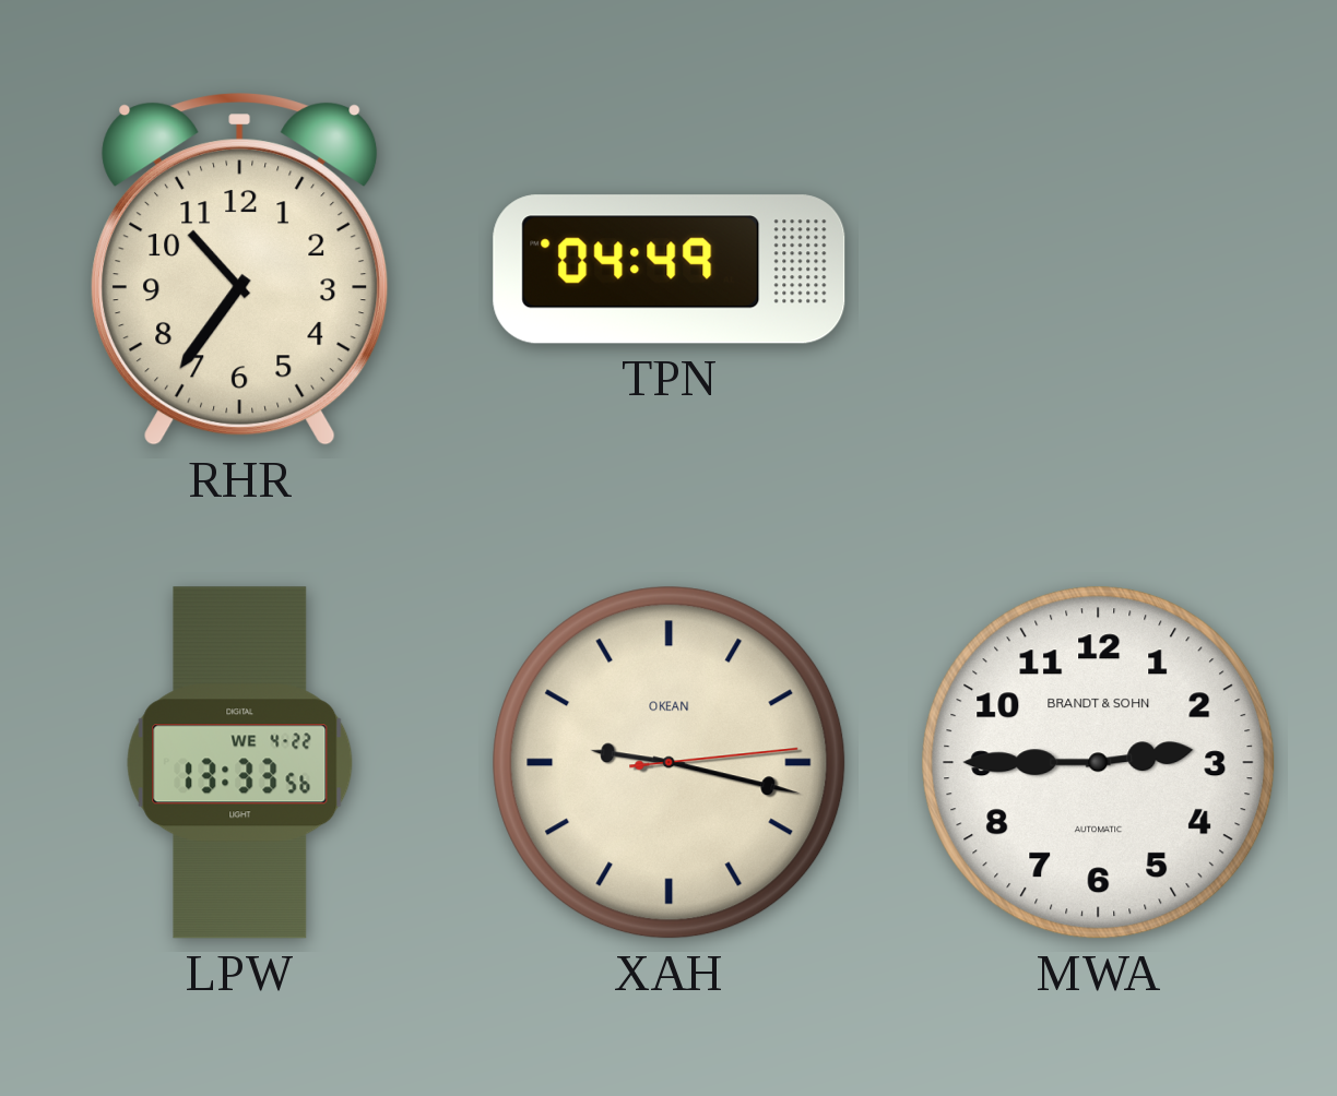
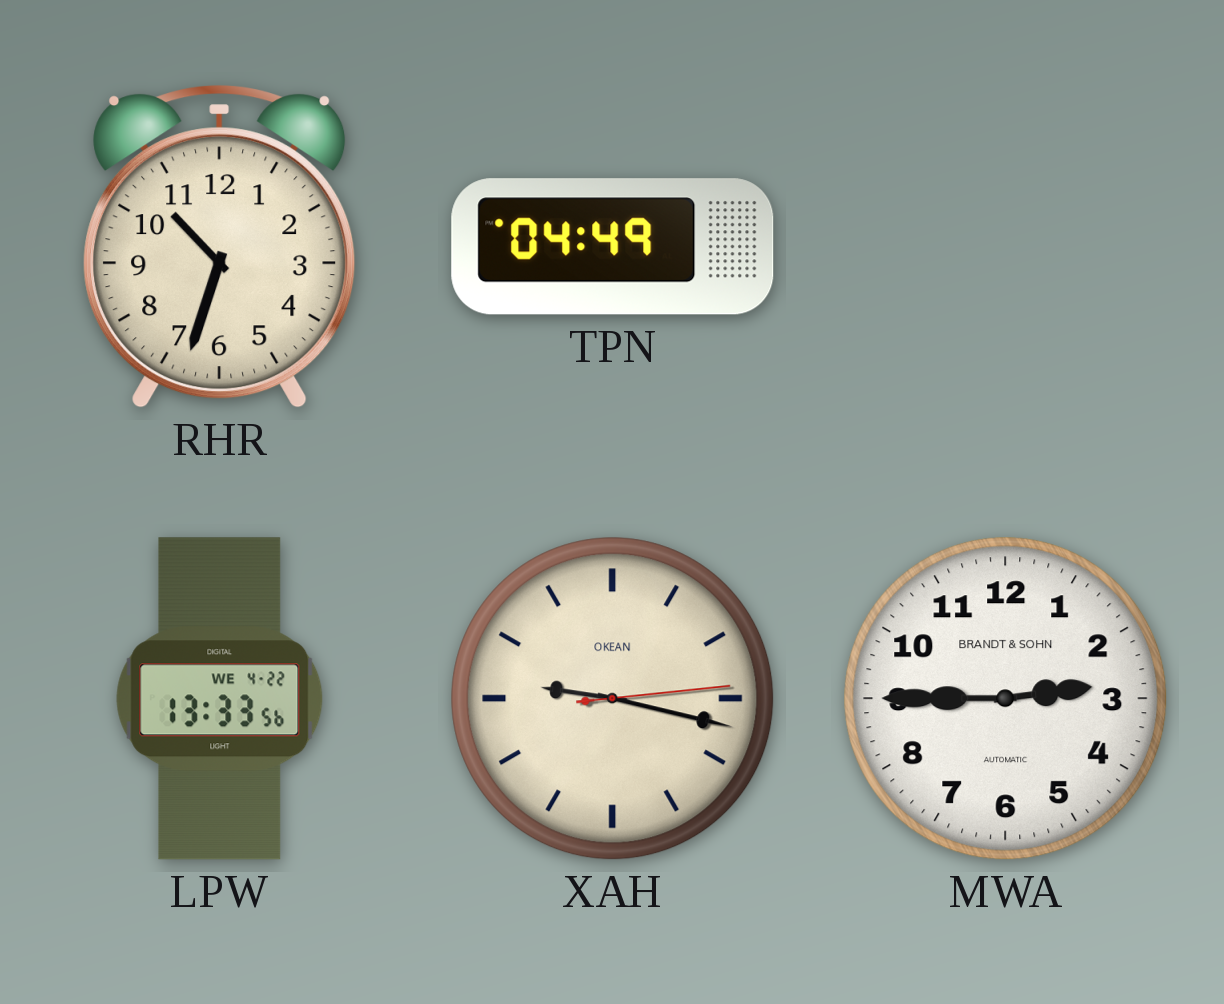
RHR: 10:36 -> 10:33
